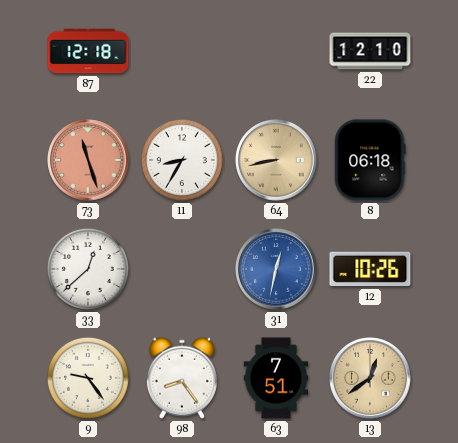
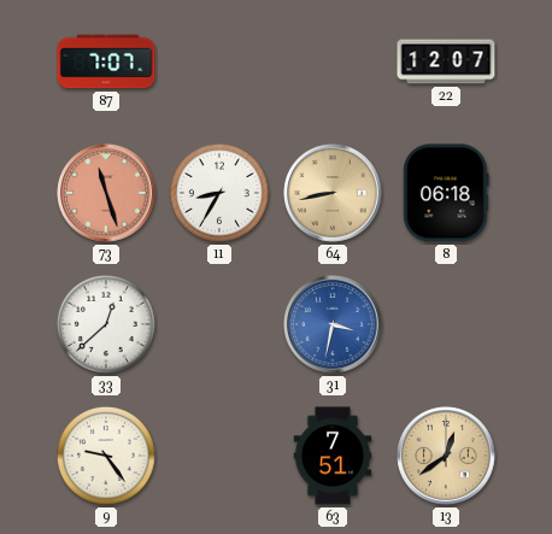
87: 12:18 -> 7:07
22: 12:10 -> 12:07
31: 12:32 -> 3:32
12: 10:26 -> none
98: 8:24 -> none
